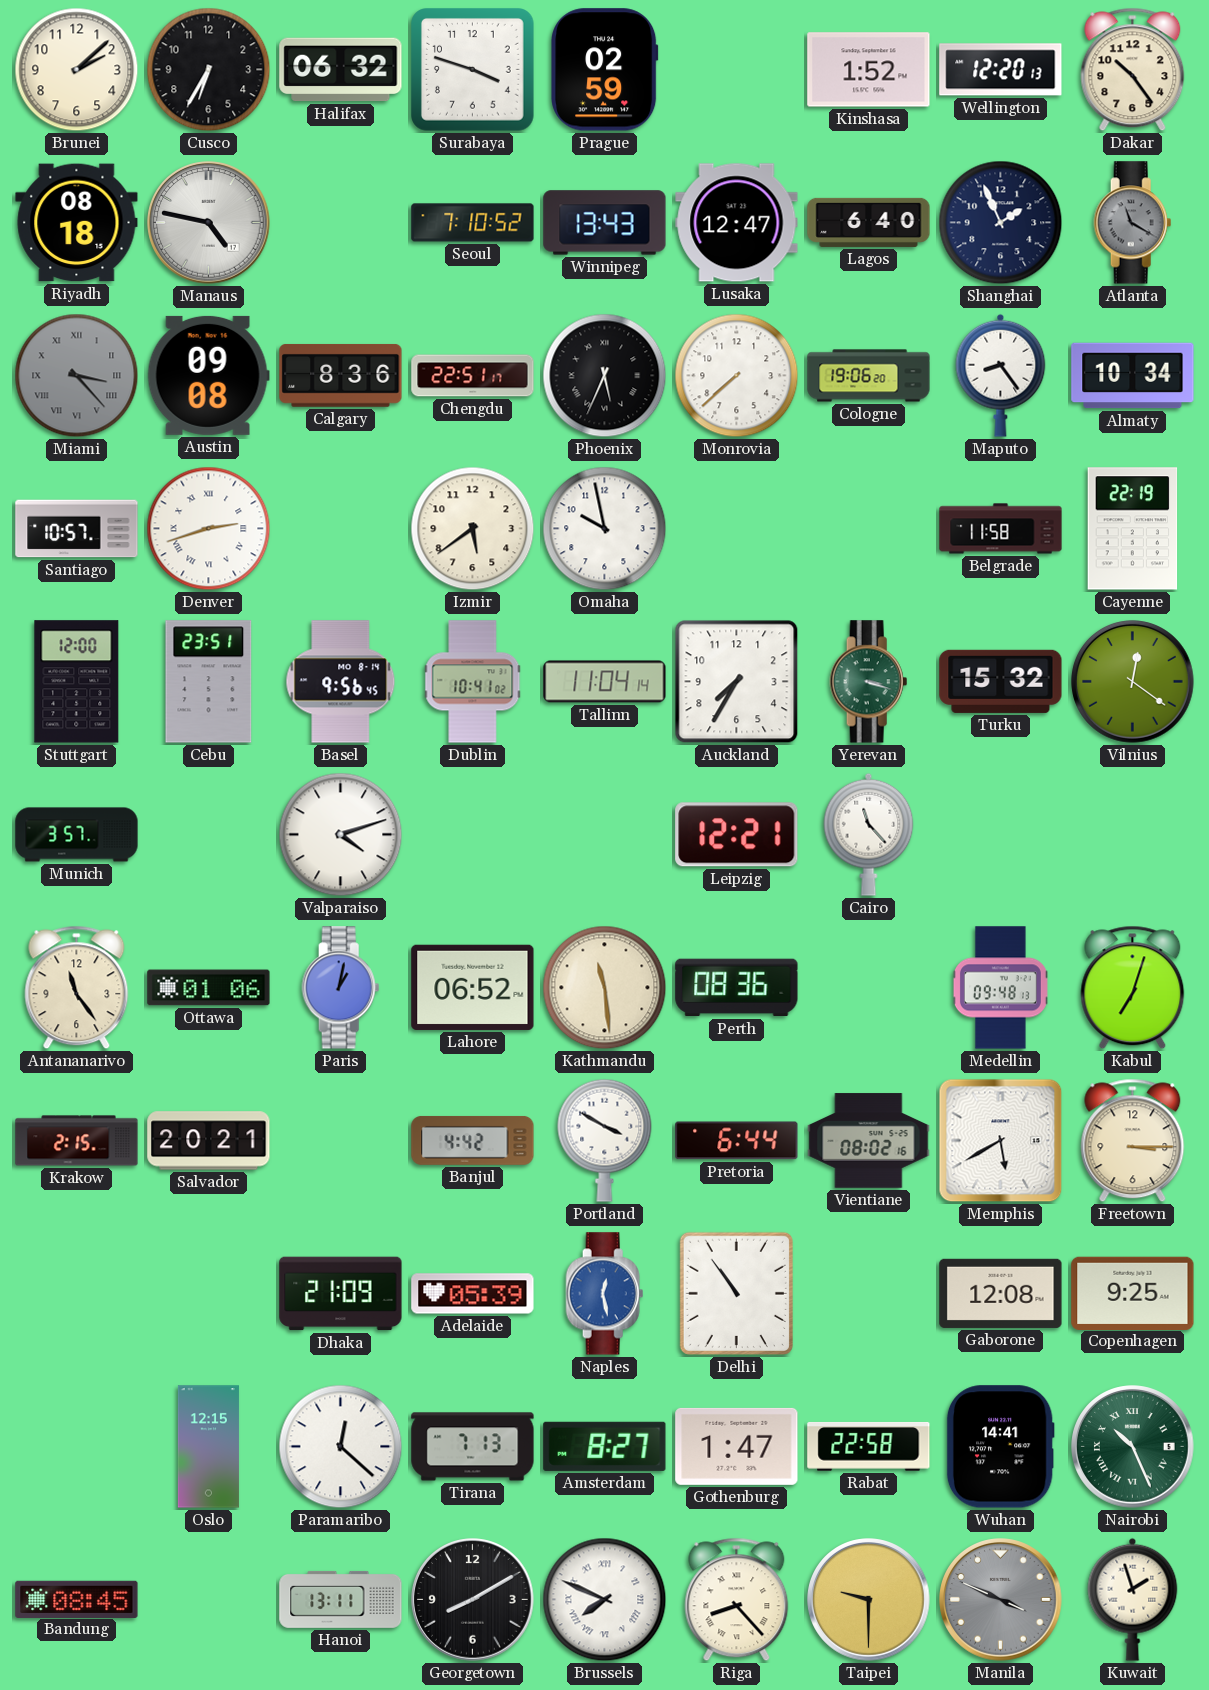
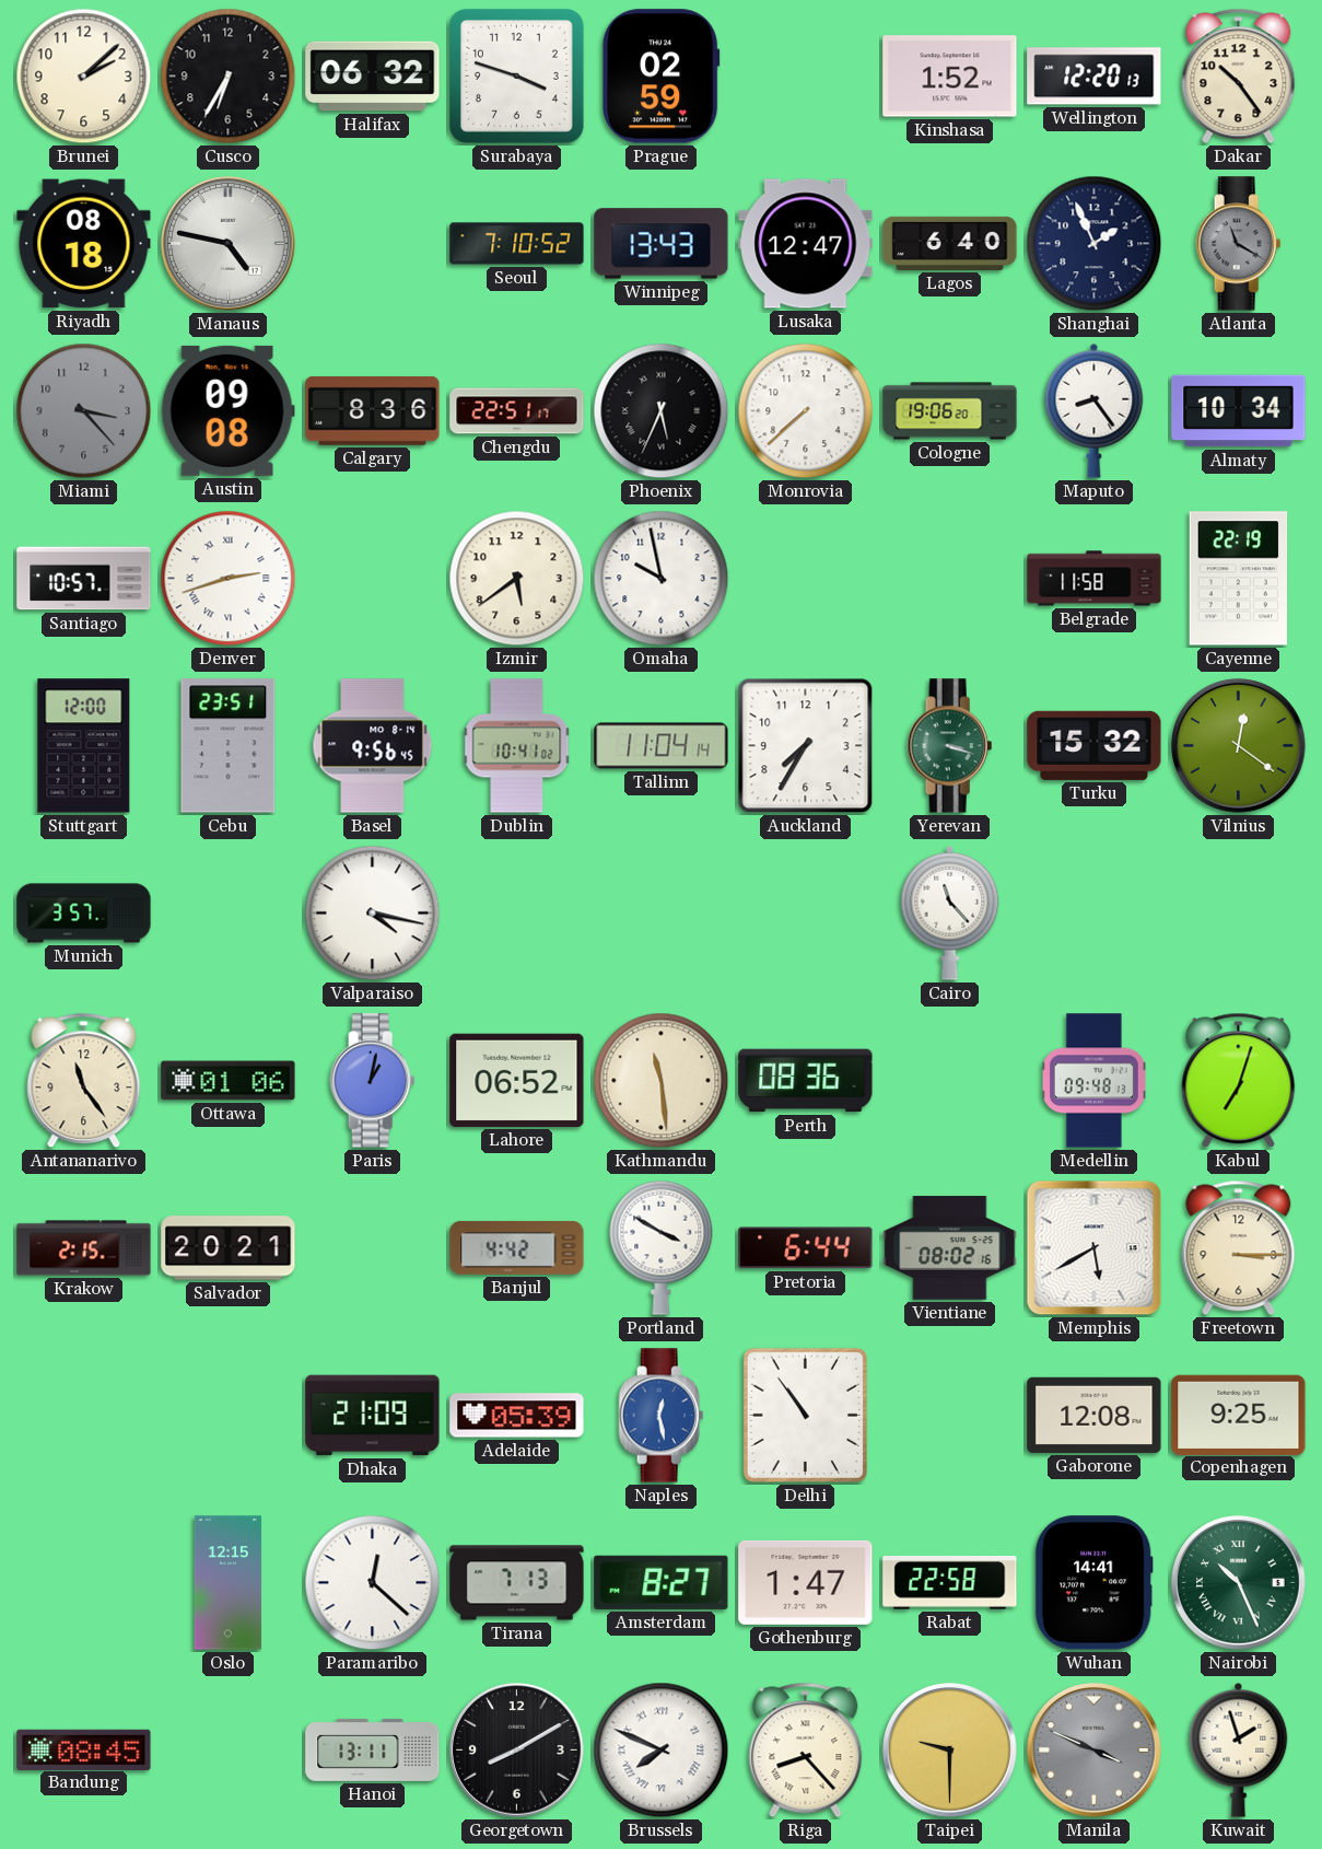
Miami numerals: Roman -> Arabic
Valparaiso: 4:12 -> 4:17
Leipzig: 12:21 -> none
